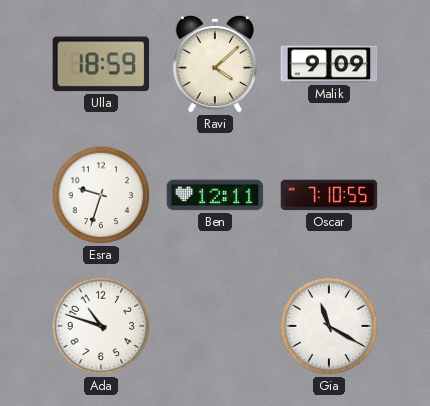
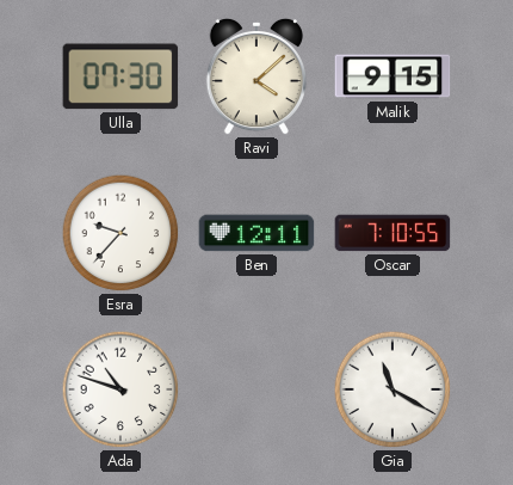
Ulla: 18:59 -> 07:30
Malik: 9:09 -> 9:15
Esra: 9:33 -> 9:37
